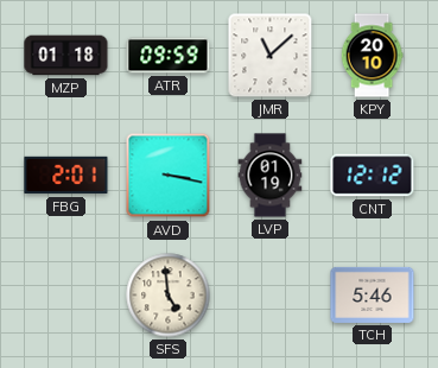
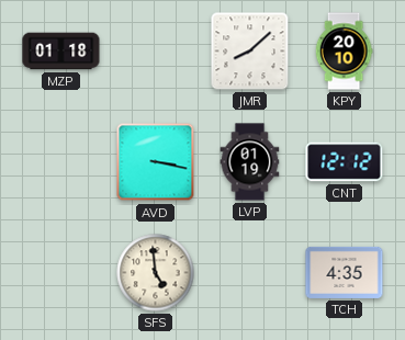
ATR: 09:59 -> none
JMR: 11:08 -> 8:08
FBG: 2:01 -> none
TCH: 5:46 -> 4:35
